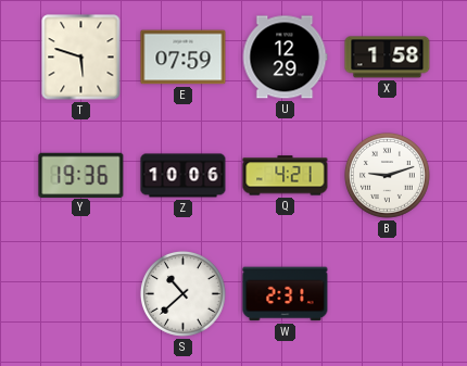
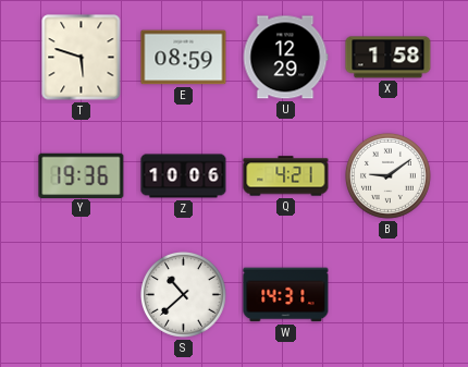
E: 07:59 -> 08:59
B: 9:12 -> 9:09
W: 2:31 -> 14:31
